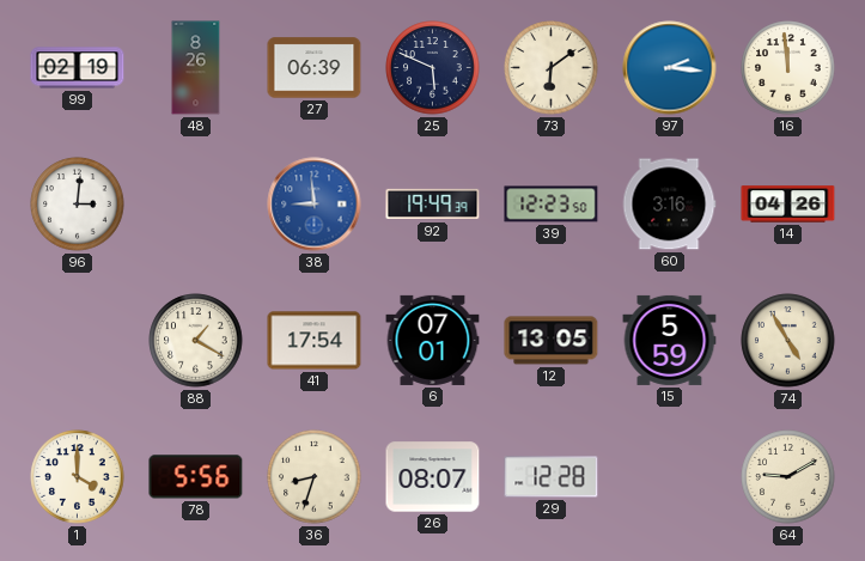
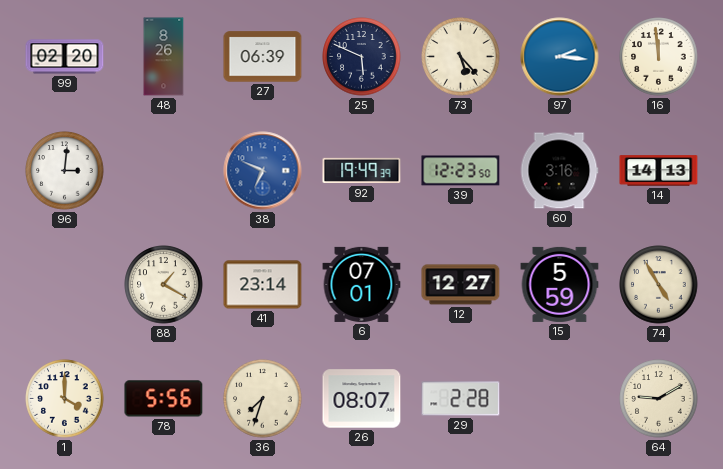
99: 02:19 -> 02:20
73: 6:09 -> 5:23
38: 8:59 -> 6:49
14: 04:26 -> 14:13
41: 17:54 -> 23:14
12: 13:05 -> 12:27
36: 8:33 -> 7:33
29: 12:28 -> 2:28
